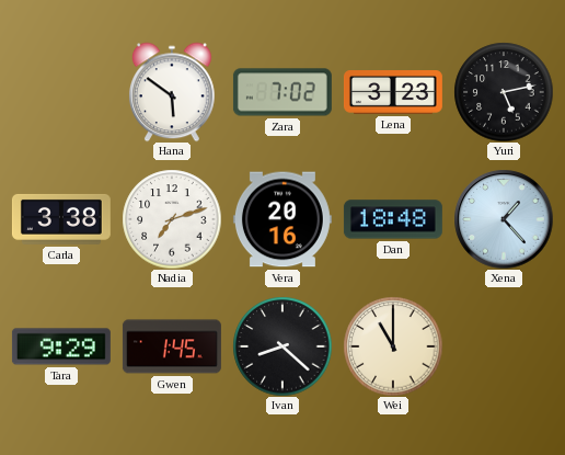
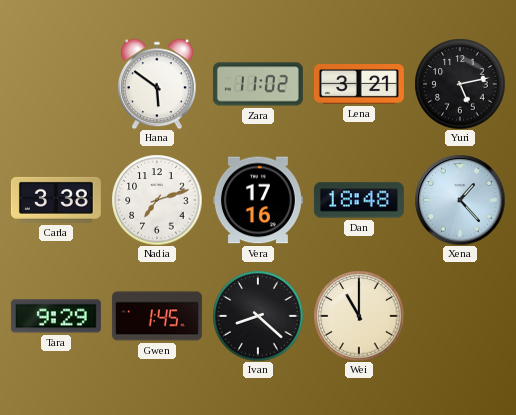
Zara: 7:02 -> 11:02
Lena: 3:23 -> 3:21
Vera: 20:16 -> 17:16
